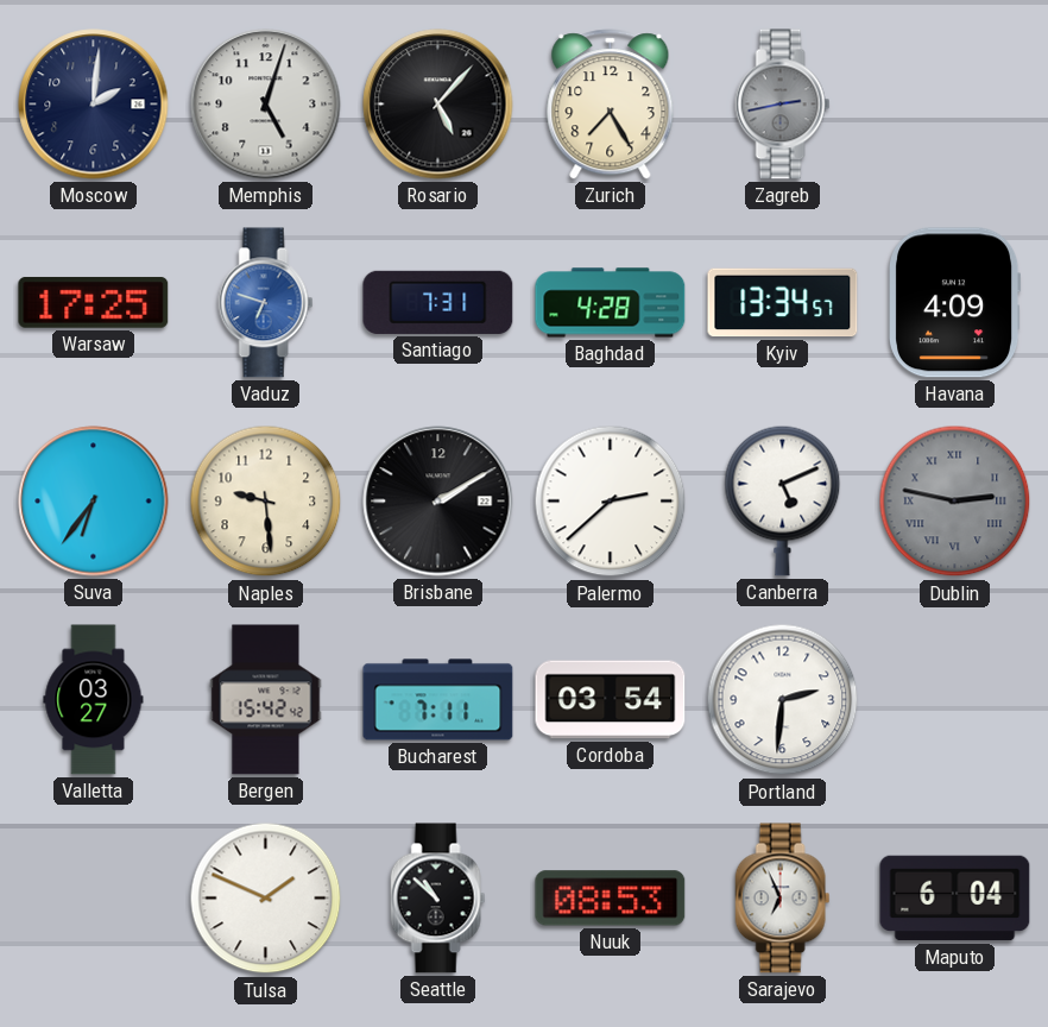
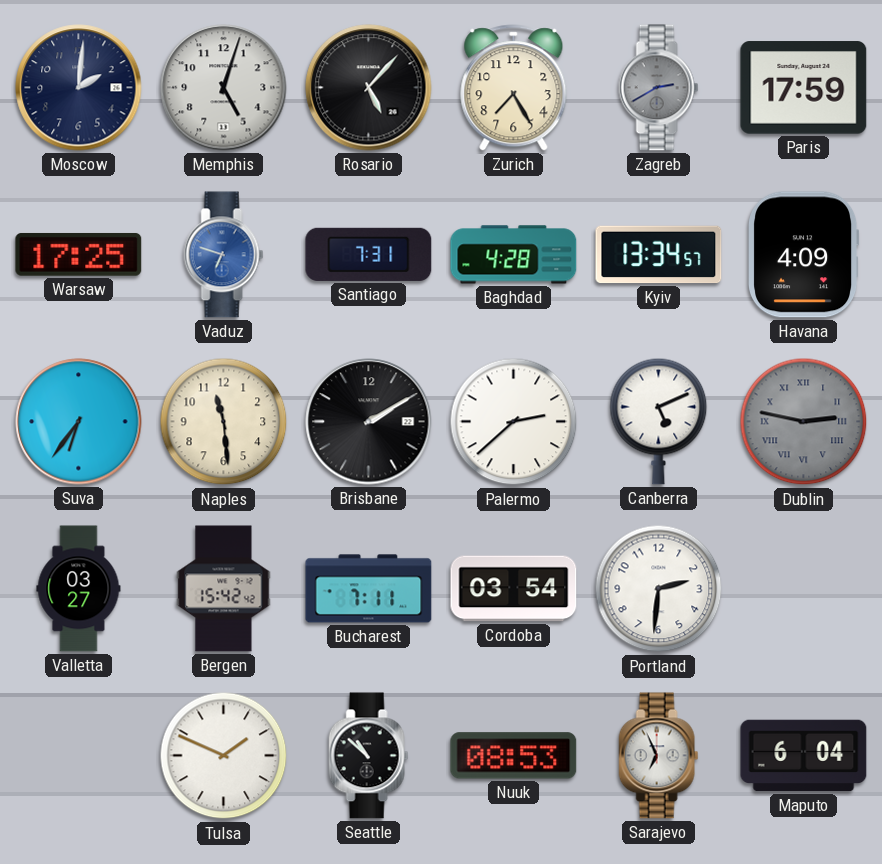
Zagreb: 2:43 -> 2:40
Paris: none -> 17:59
Naples: 9:29 -> 11:29
